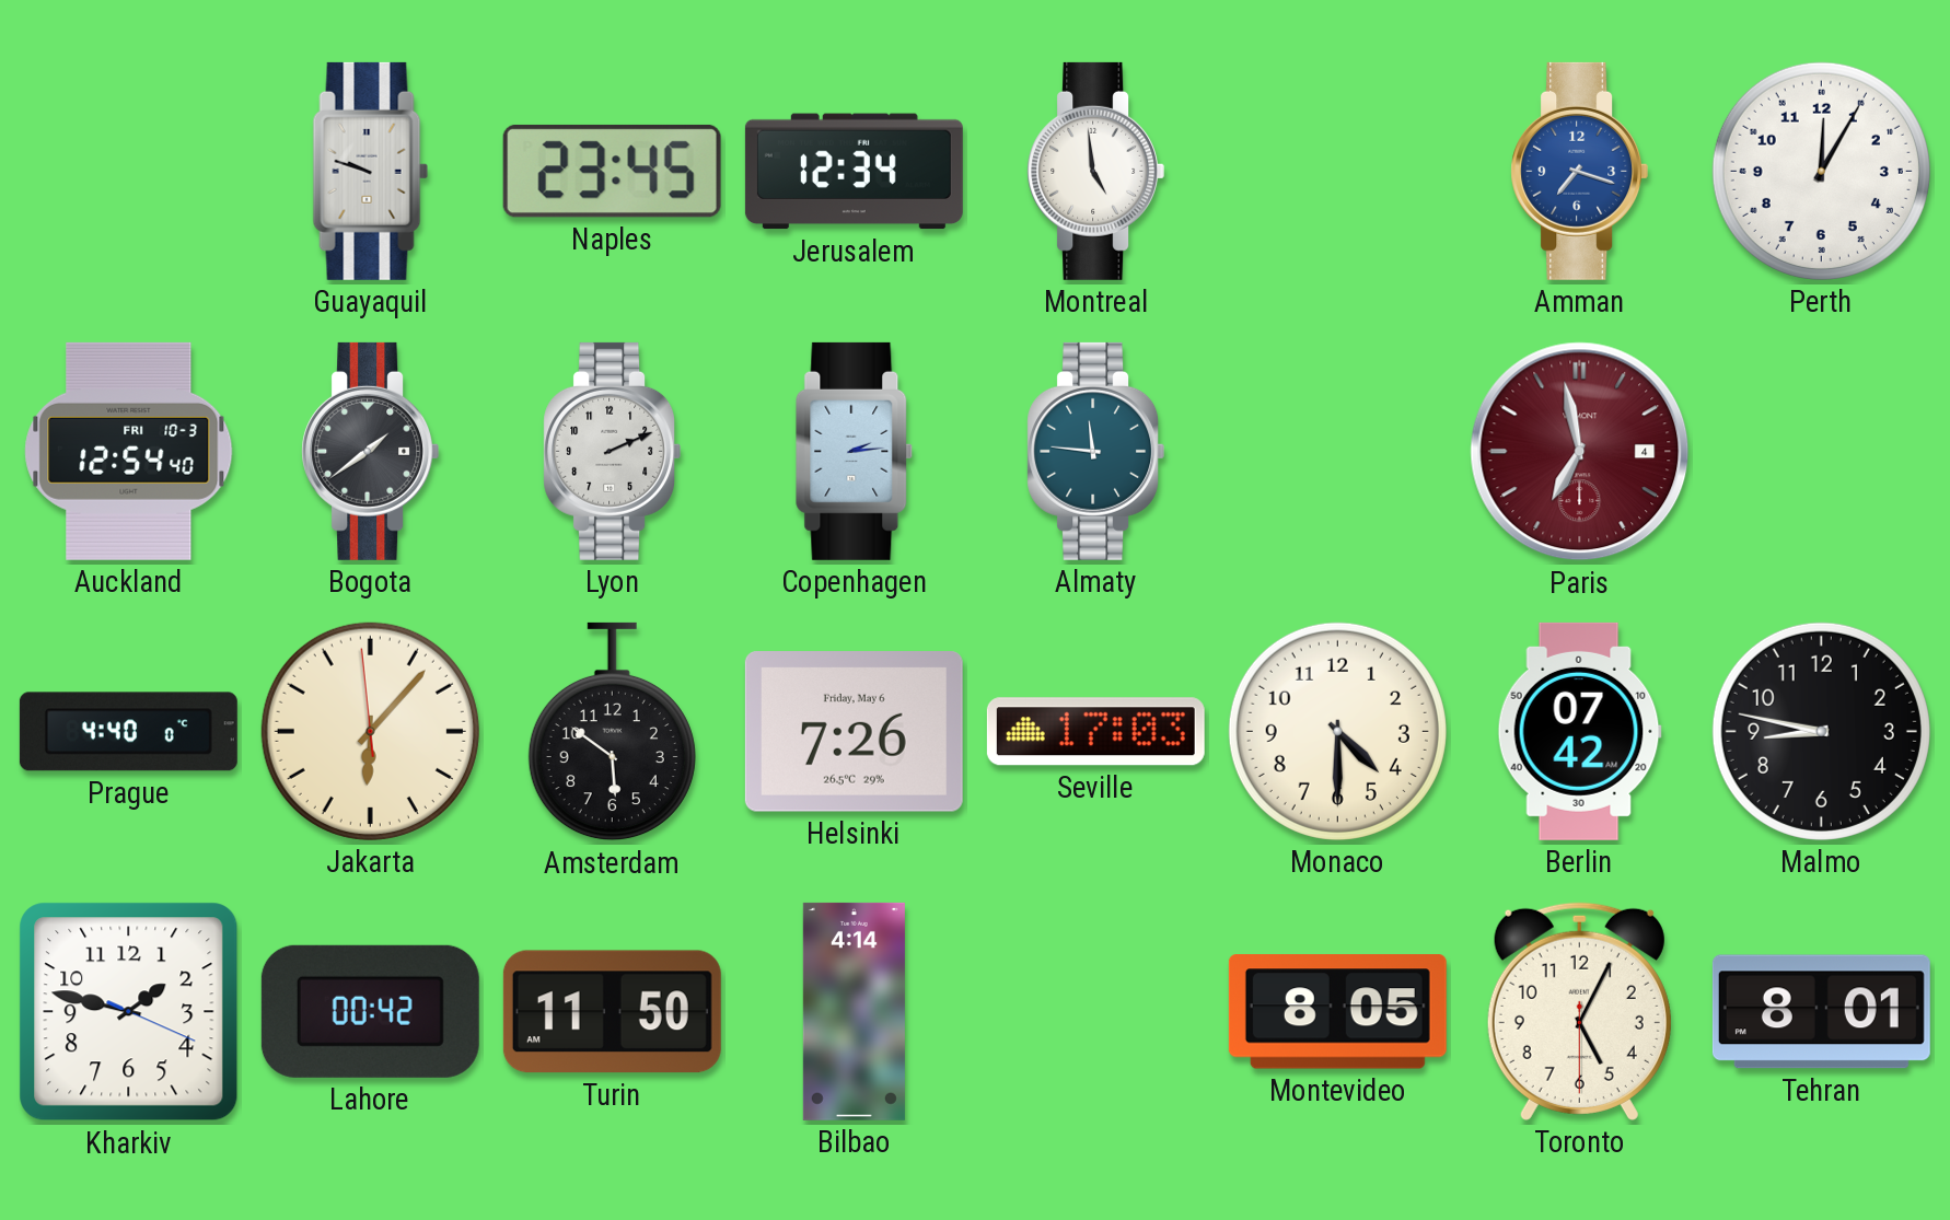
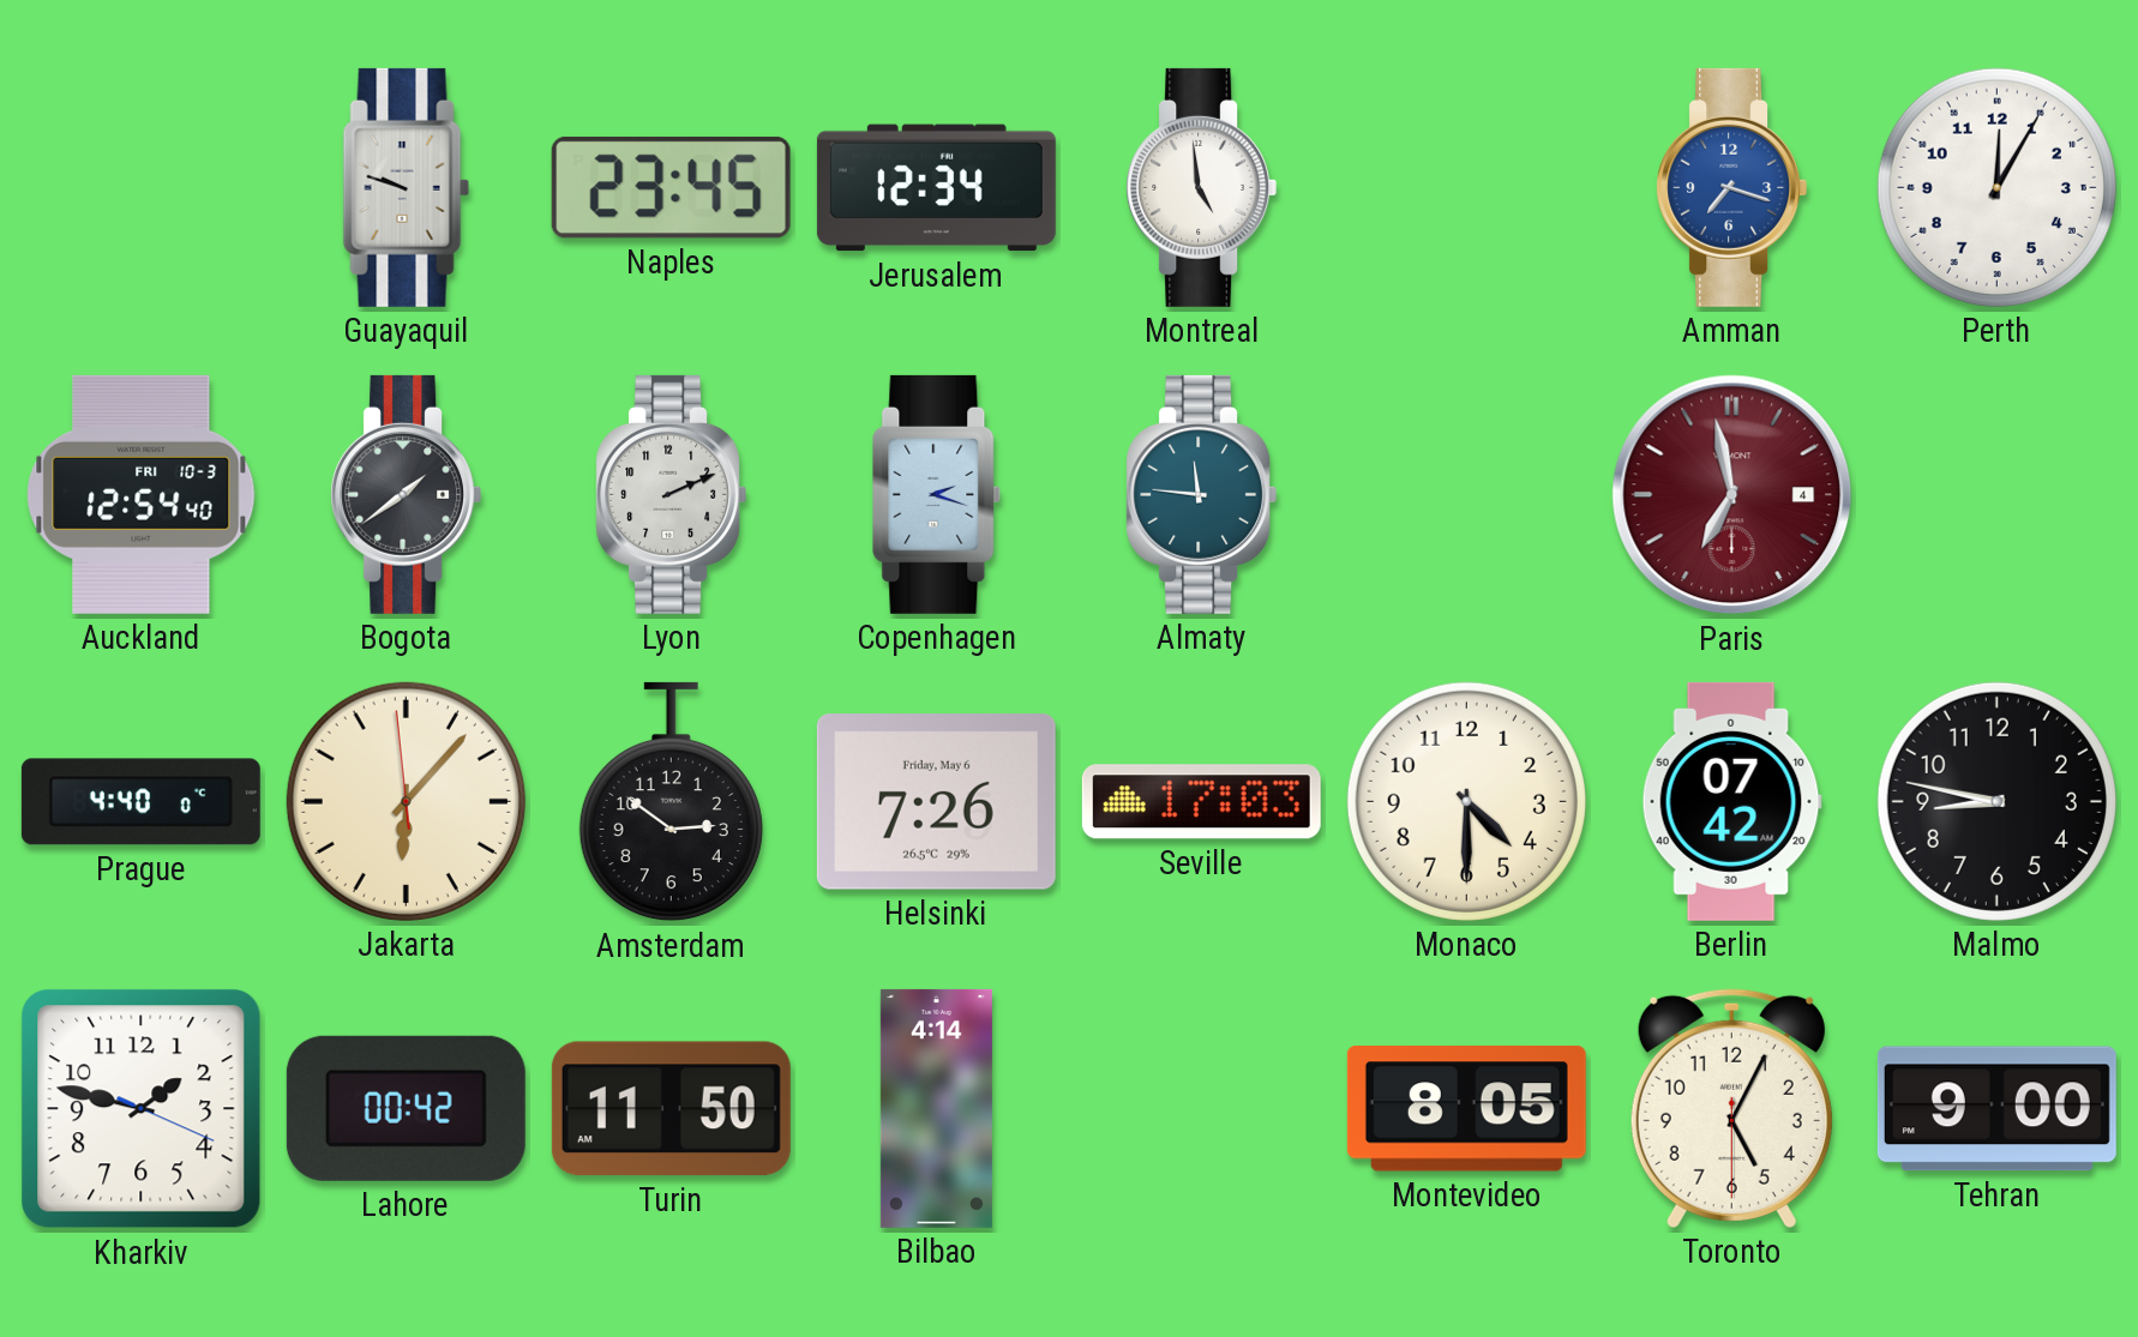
Copenhagen: 2:14 -> 2:18
Amsterdam: 5:51 -> 2:51
Tehran: 8:01 -> 9:00
